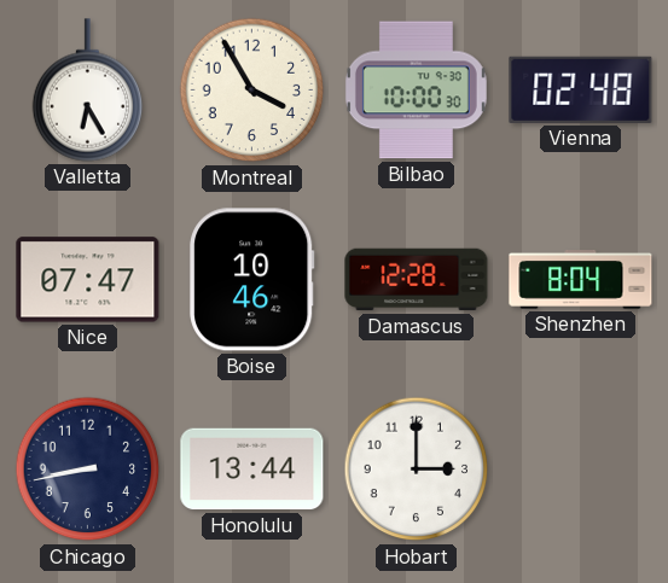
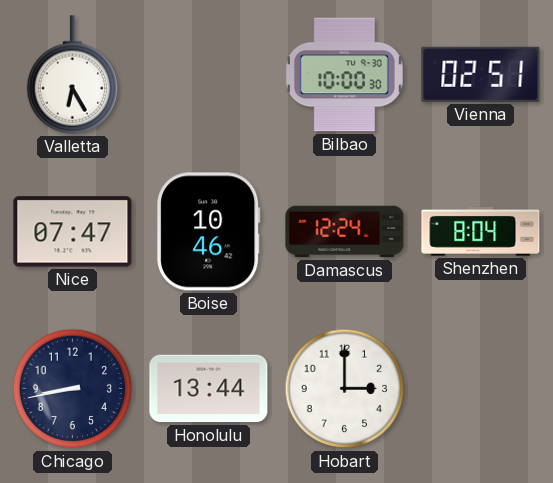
Montreal: 3:55 -> none
Vienna: 02:48 -> 02:51
Damascus: 12:28 -> 12:24
